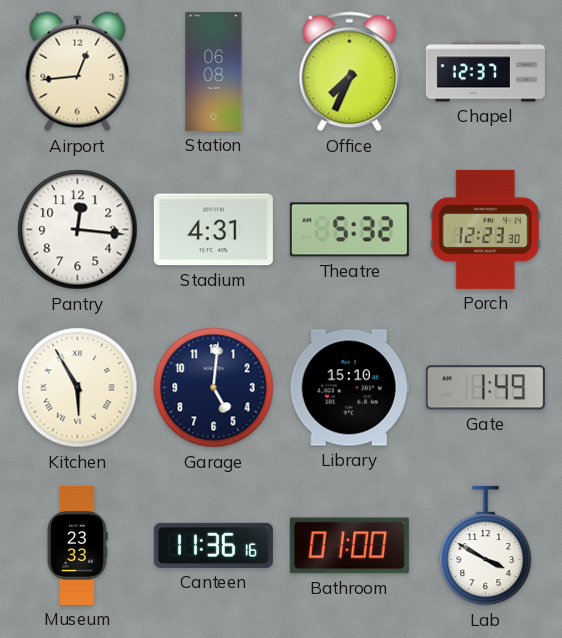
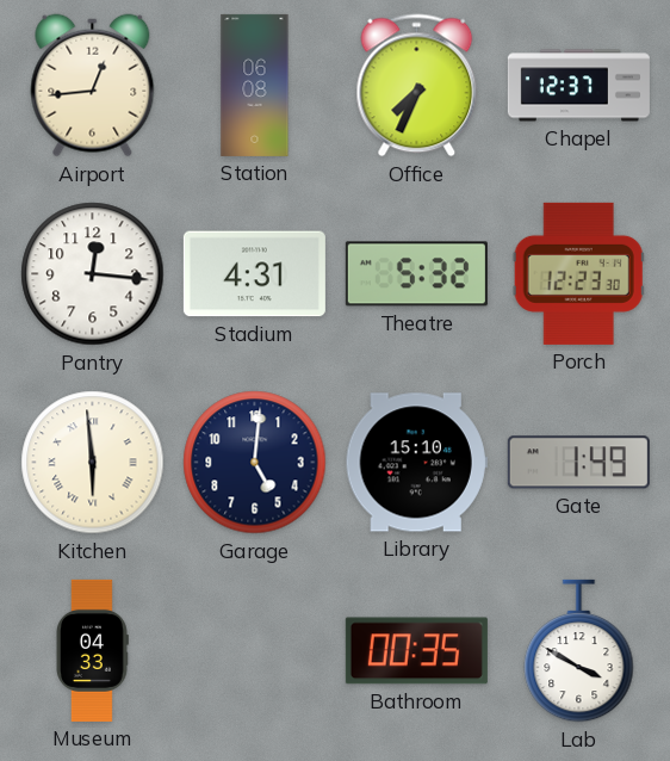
Kitchen: 5:55 -> 5:59
Museum: 23:33 -> 04:33
Canteen: 11:36 -> none
Bathroom: 01:00 -> 00:35
